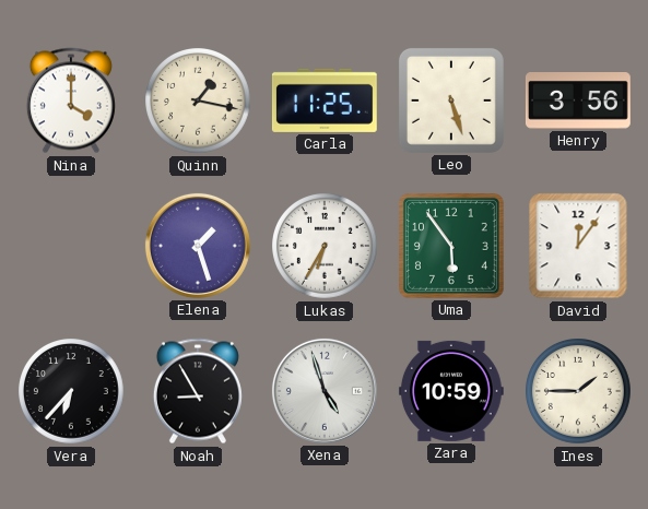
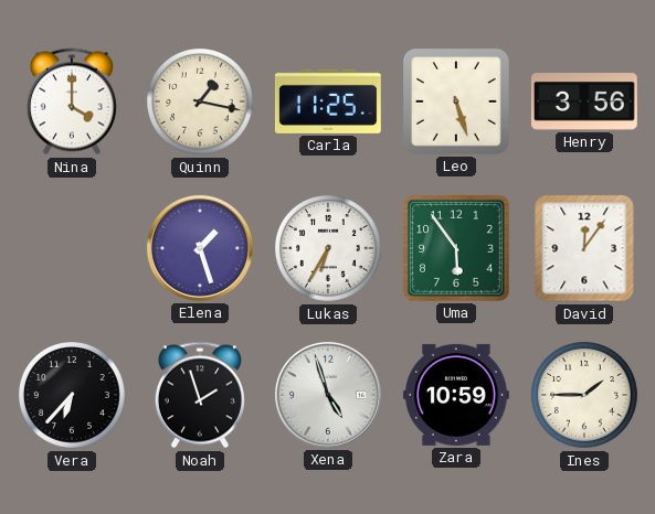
Noah: 8:55 -> 1:57
